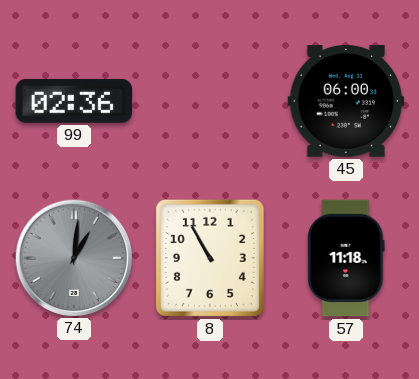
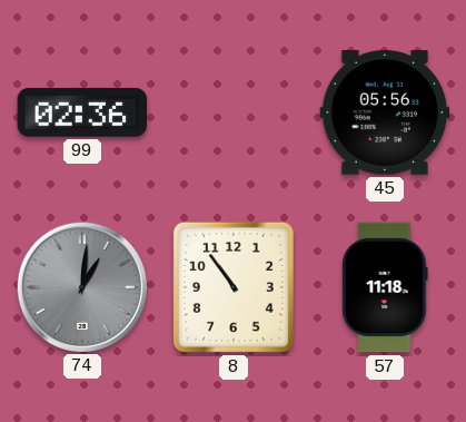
45: 06:00 -> 05:56
8: 10:55 -> 10:54
